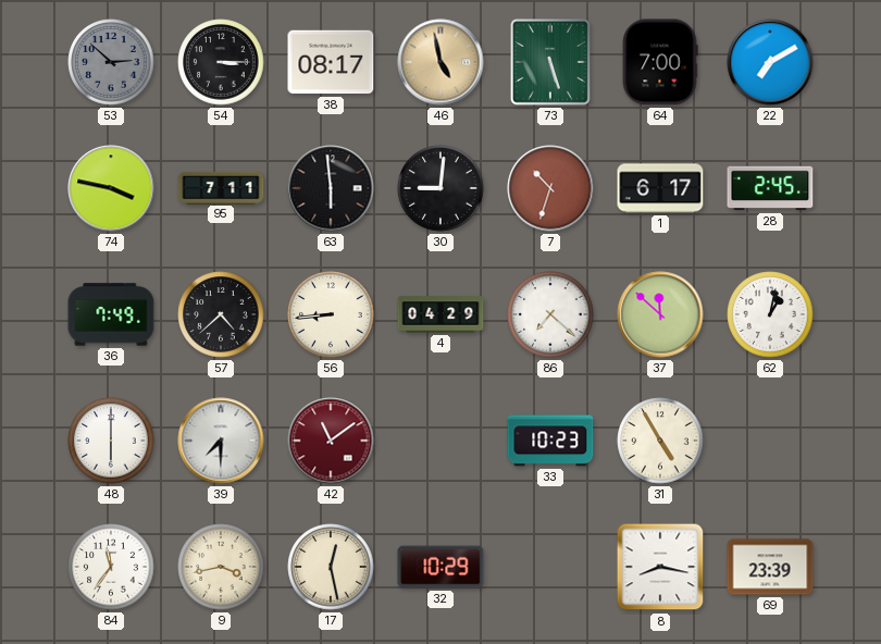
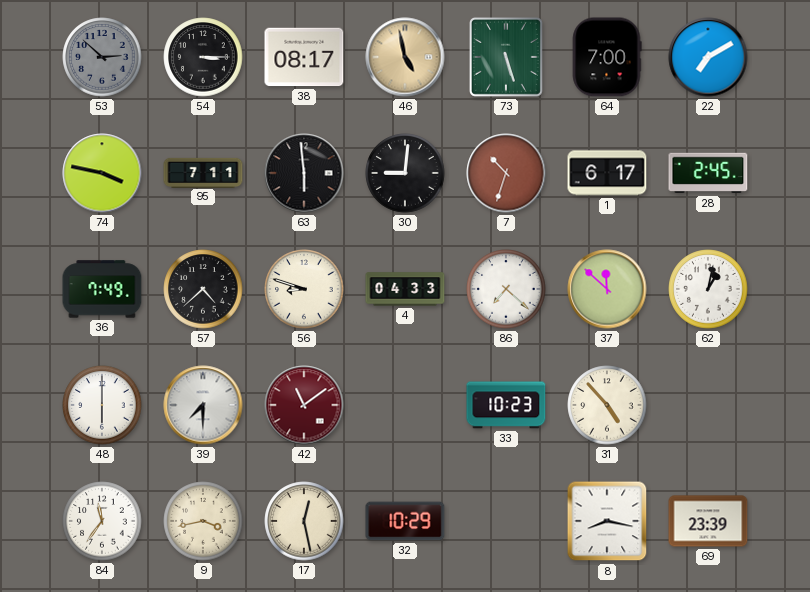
56: 8:44 -> 8:48
4: 04:29 -> 04:33
31: 4:55 -> 4:53
